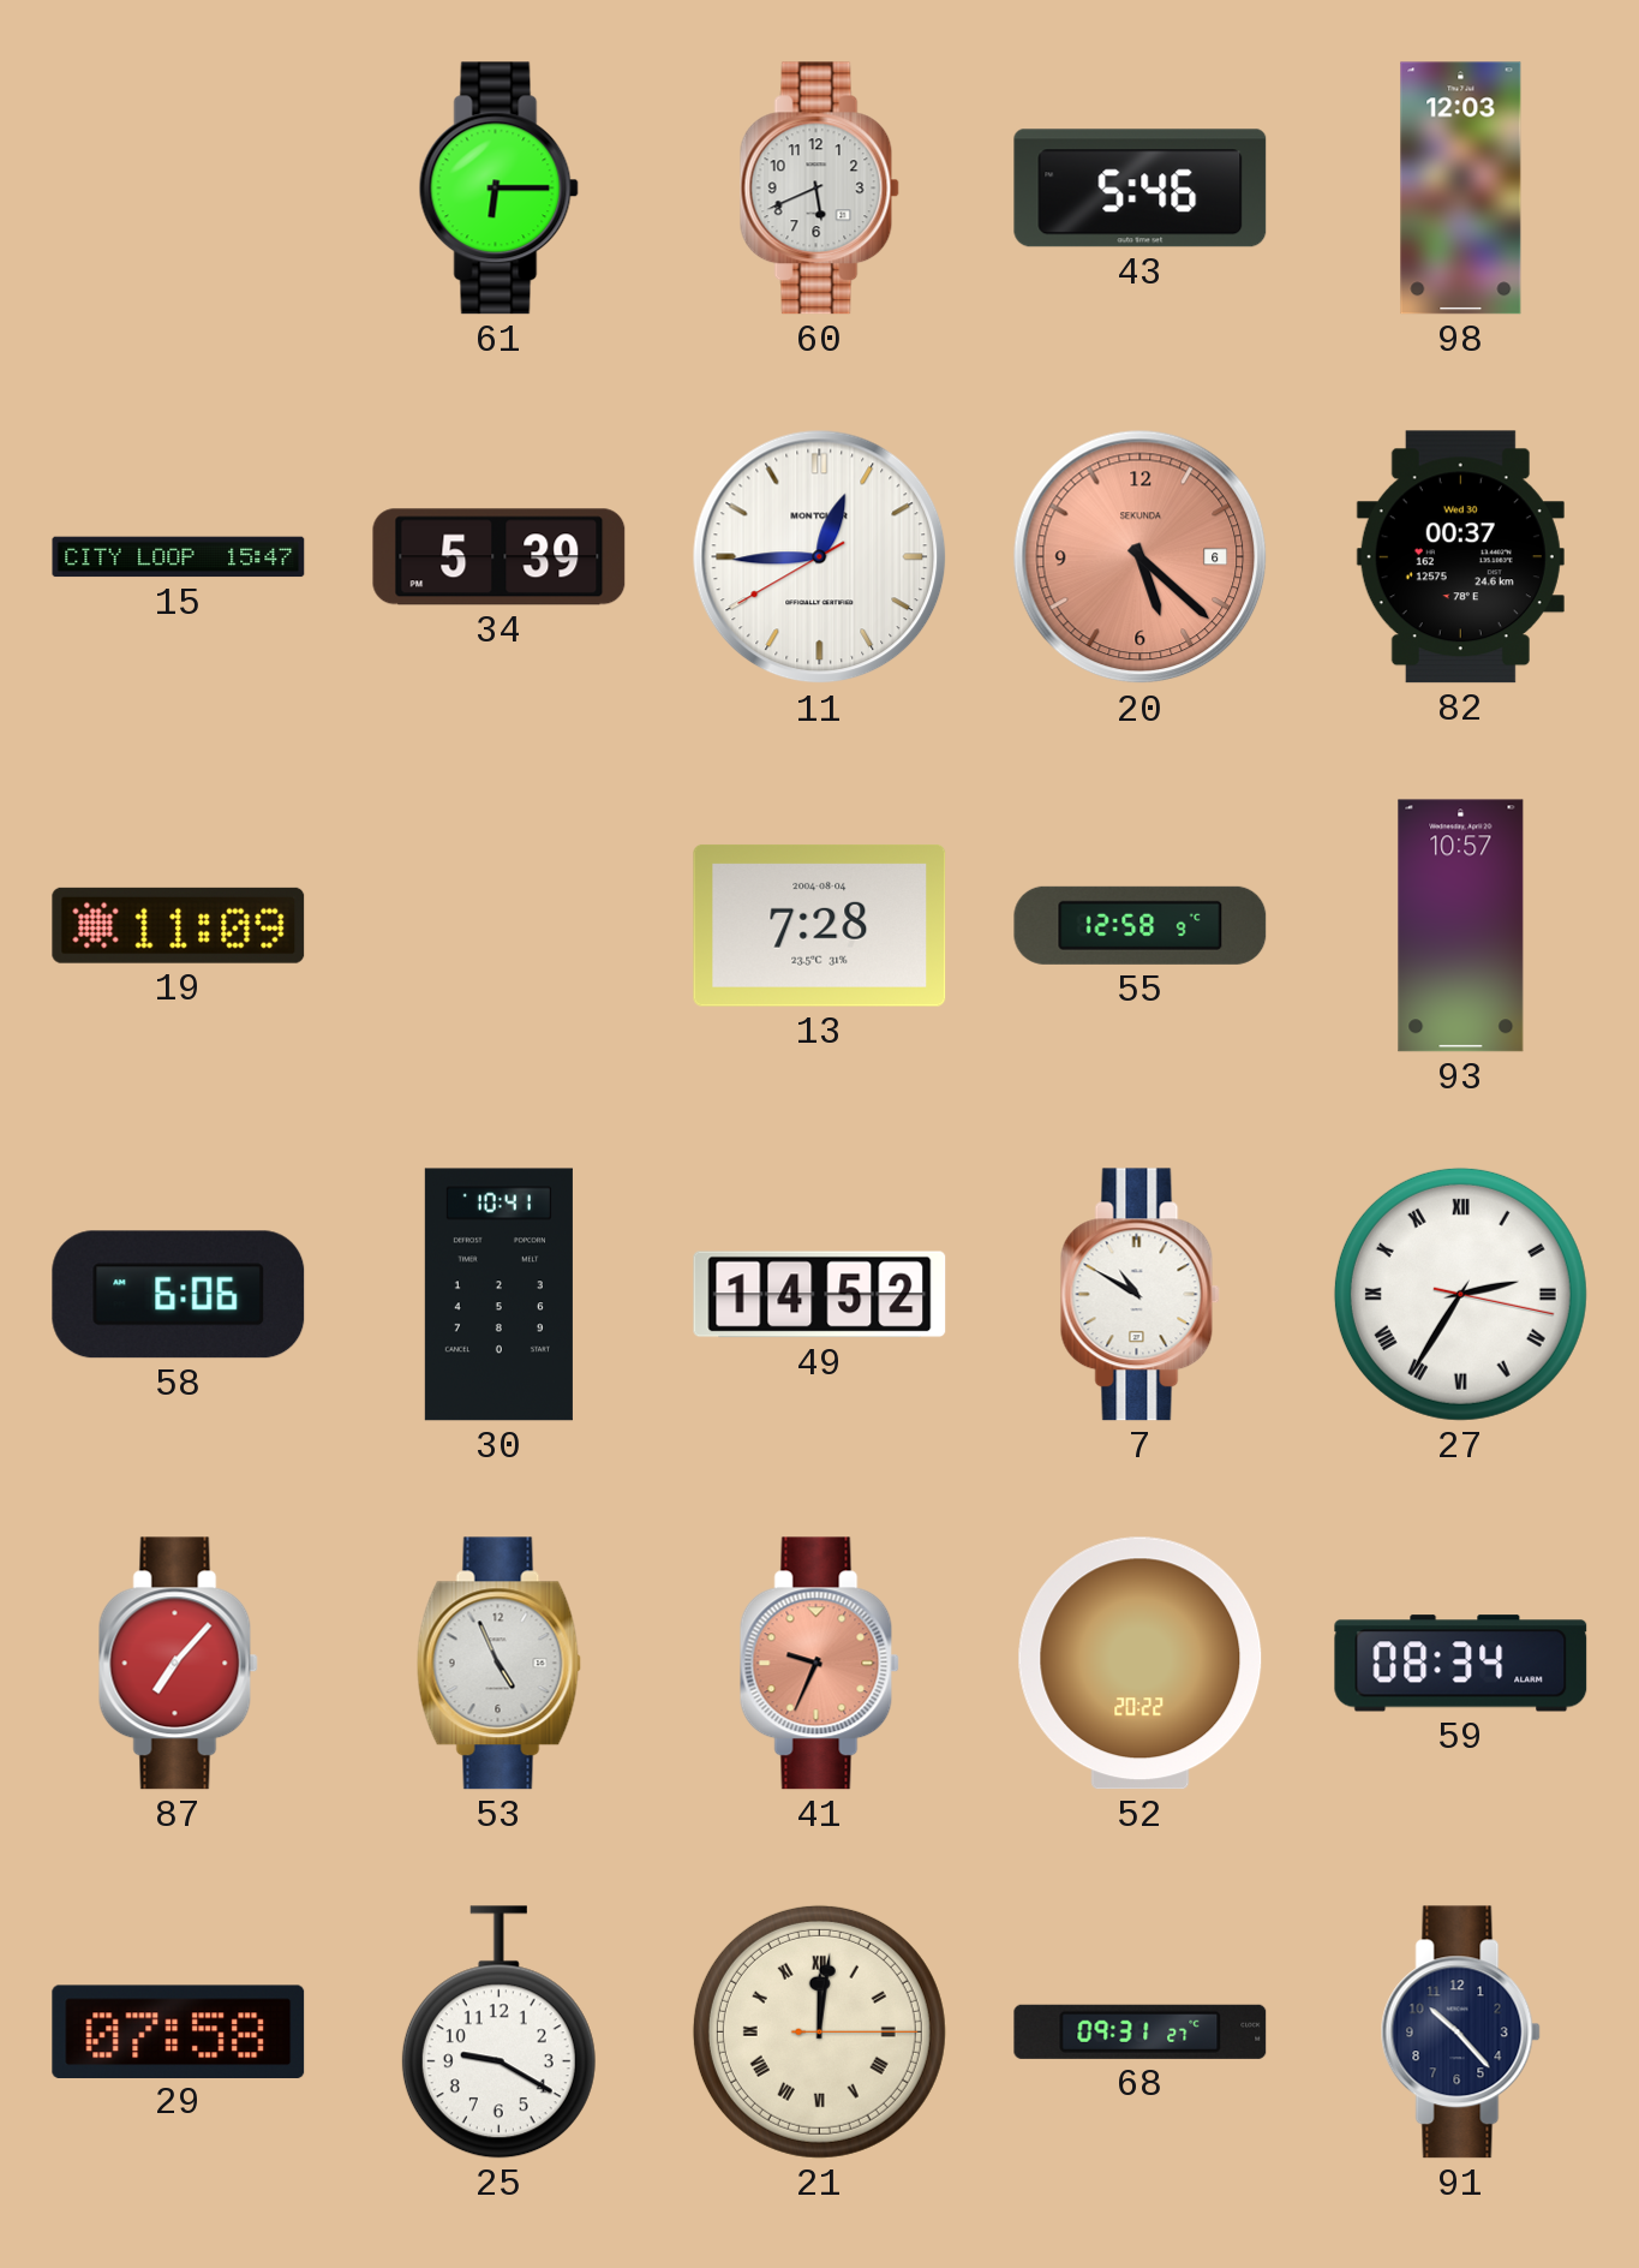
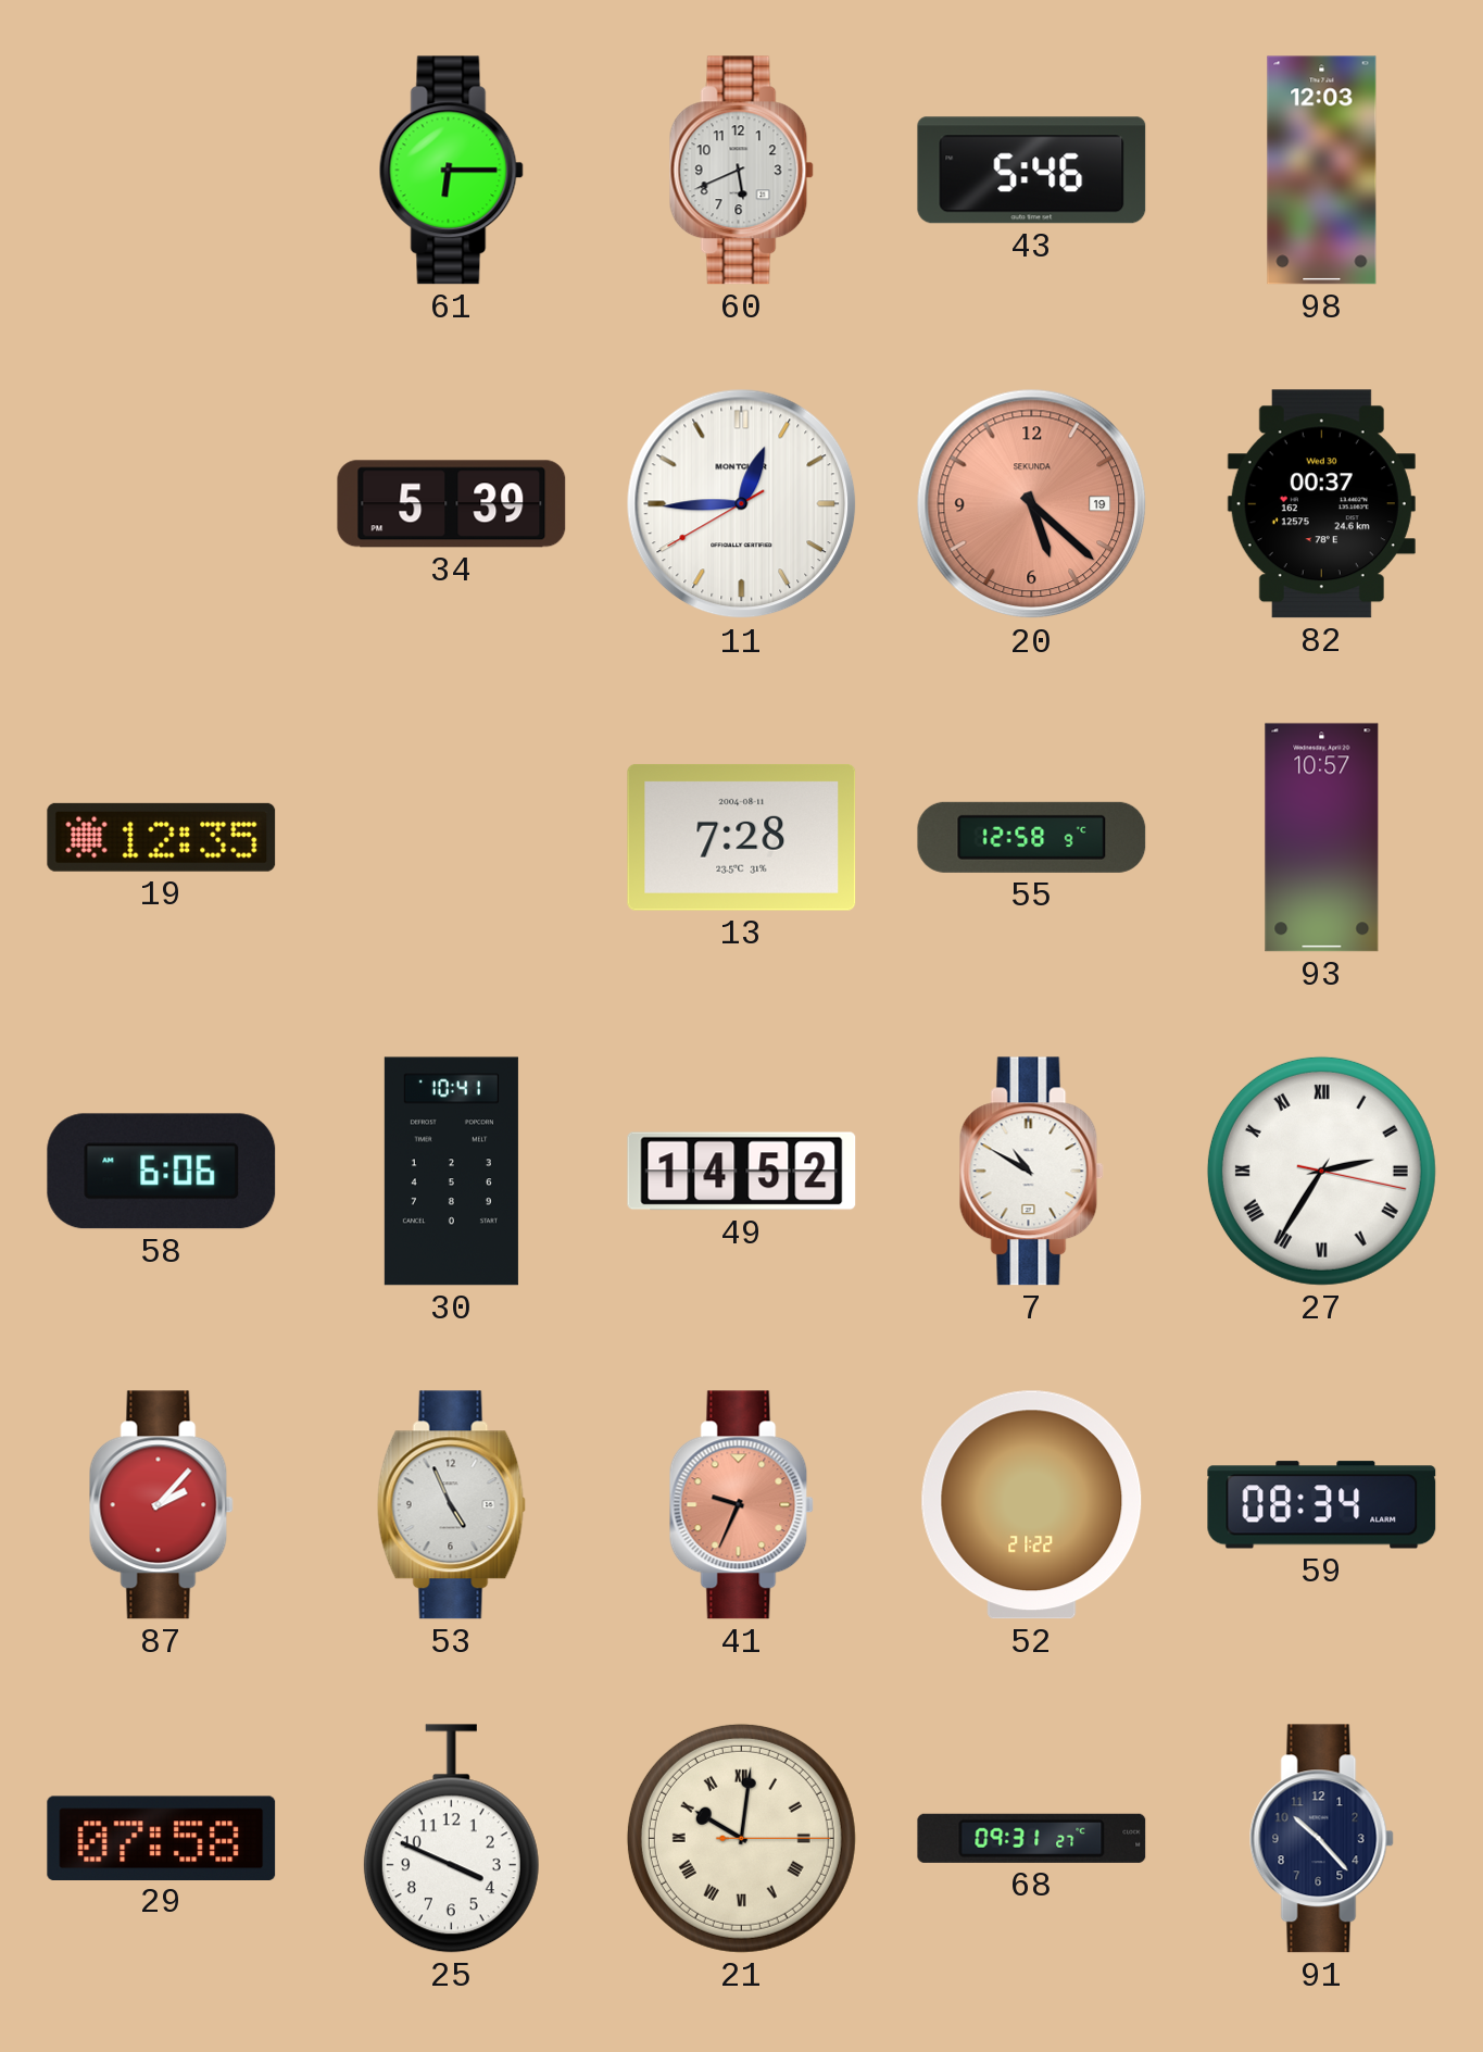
15: 15:47 -> none
20 date: 6 -> 19
19: 11:09 -> 12:35
13 date: 2004-08-04 -> 2004-08-11
87: 7:07 -> 2:07
52: 20:22 -> 21:22
25: 9:20 -> 3:49
21: 12:01 -> 10:01
